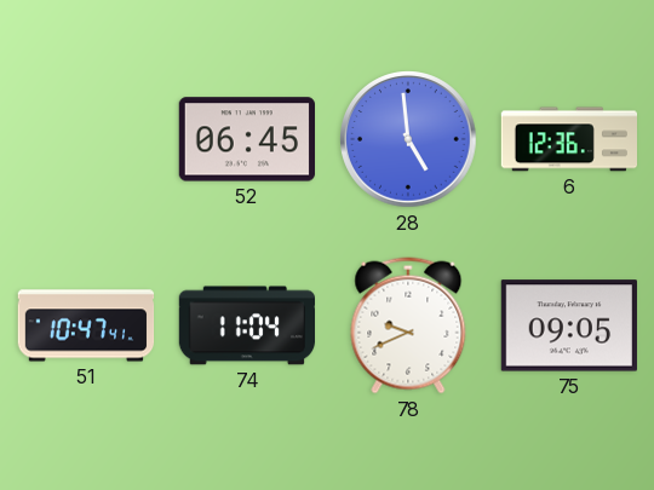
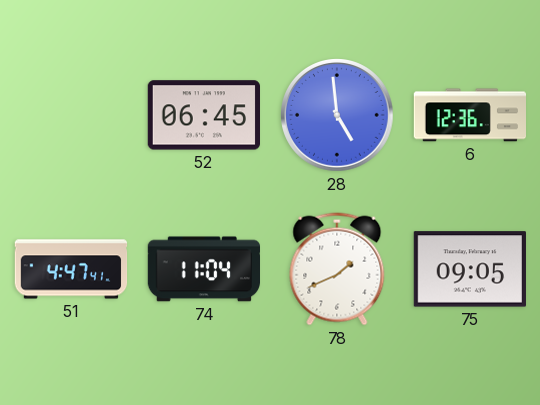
51: 10:47 -> 4:47
78: 9:41 -> 1:41
